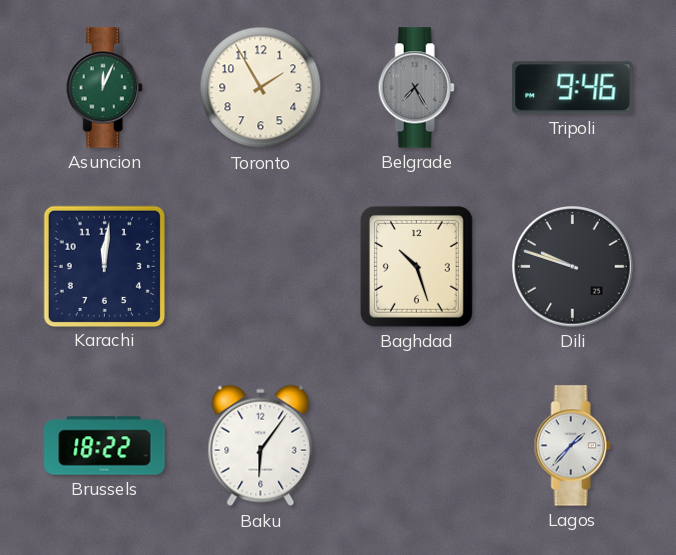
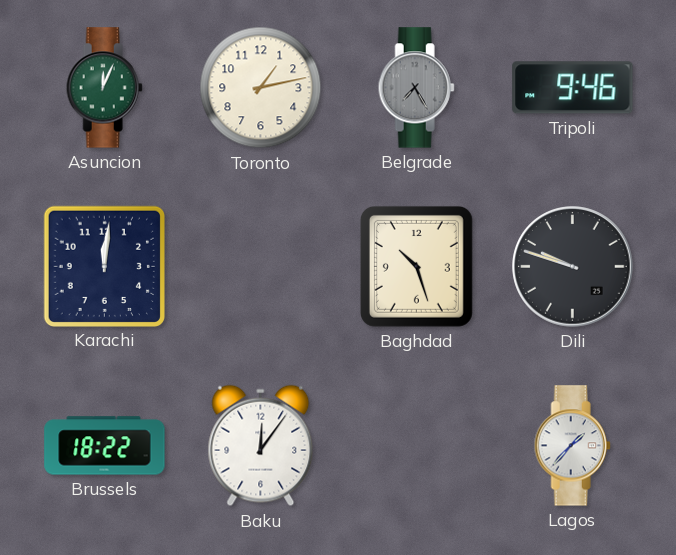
Toronto: 1:55 -> 1:13
Baku: 6:06 -> 12:06
